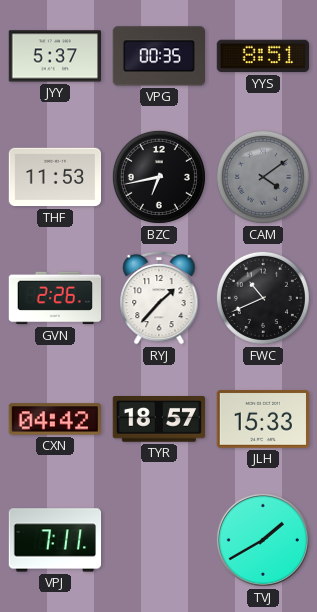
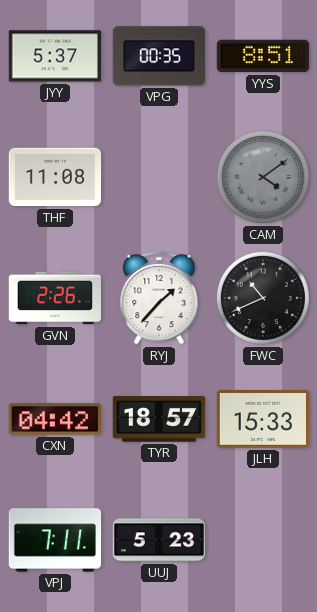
THF: 11:53 -> 11:08
BZC: 6:43 -> none
UUJ: none -> 5:23
TVJ: 1:40 -> none
